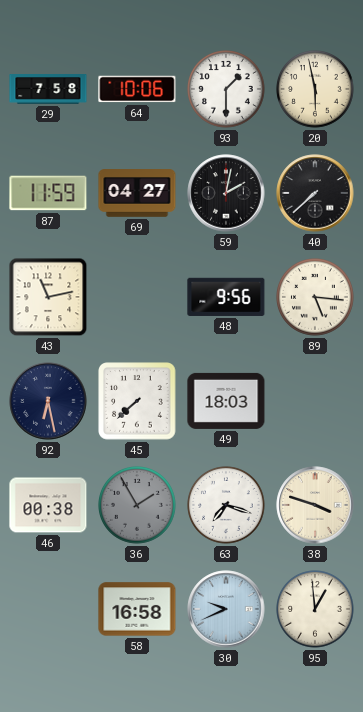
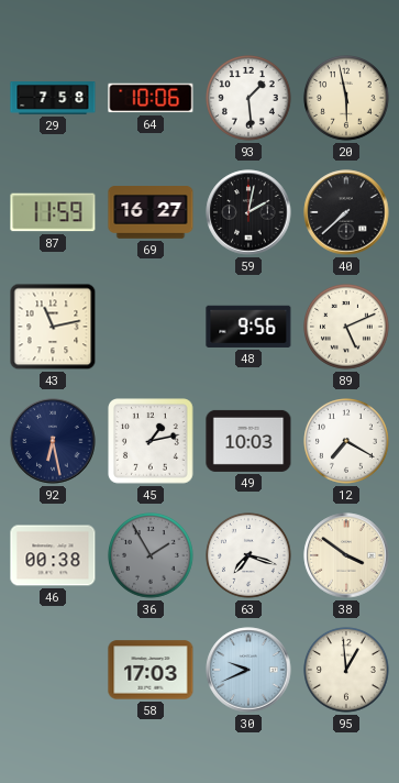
93: 1:30 -> 1:29
69: 04:27 -> 16:27
89: 5:16 -> 5:11
45: 7:38 -> 1:13
49: 18:03 -> 10:03
12: none -> 7:20
38: 3:48 -> 3:51
58: 16:58 -> 17:03
